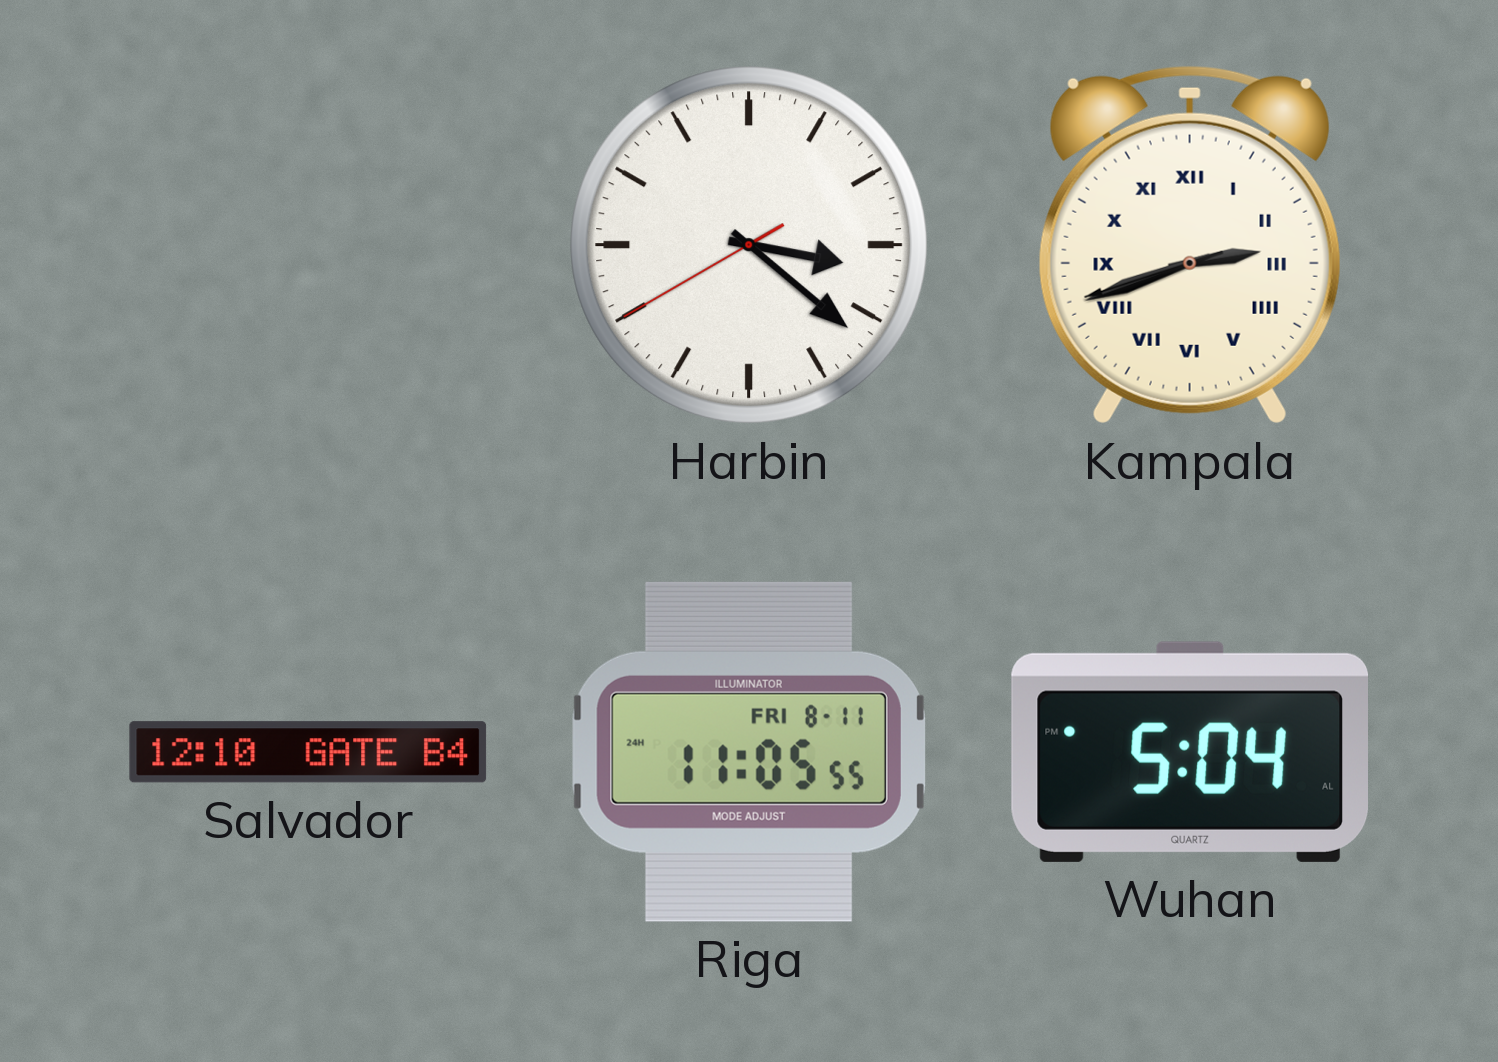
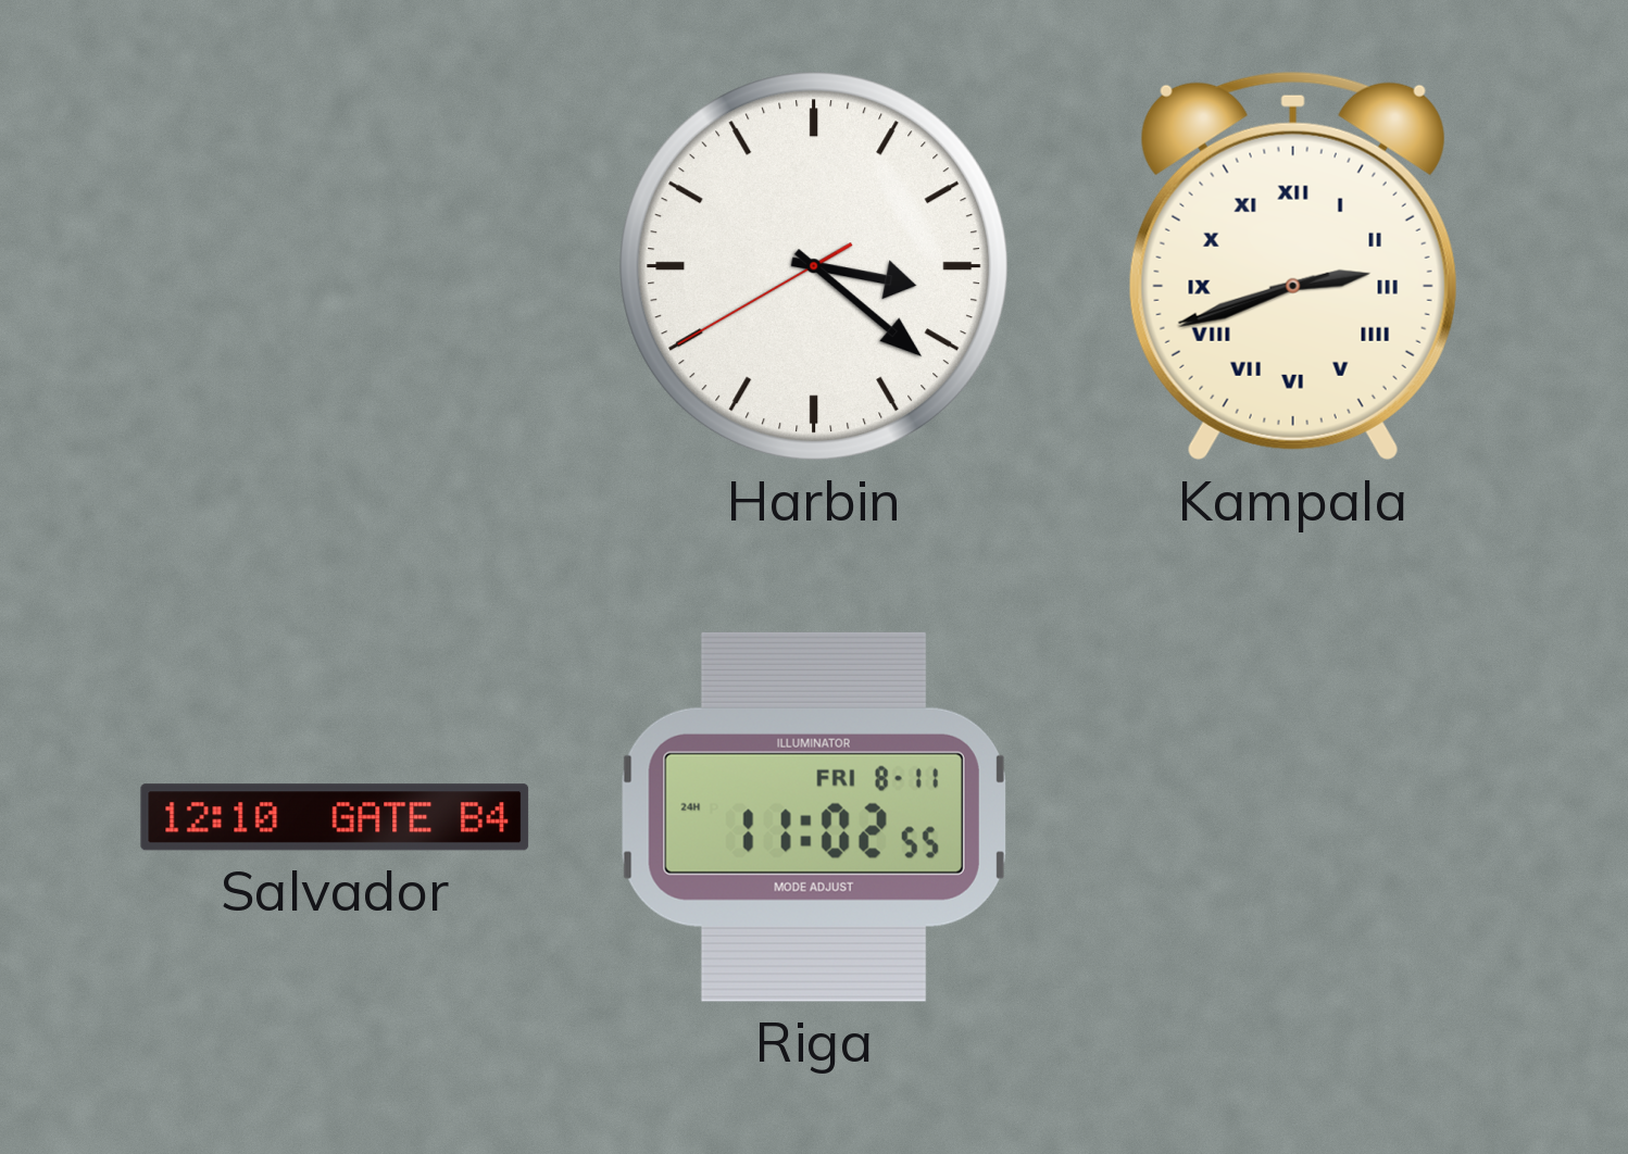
Riga: 11:05 -> 11:02
Wuhan: 5:04 -> none
